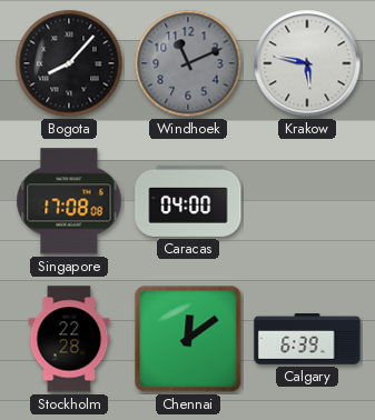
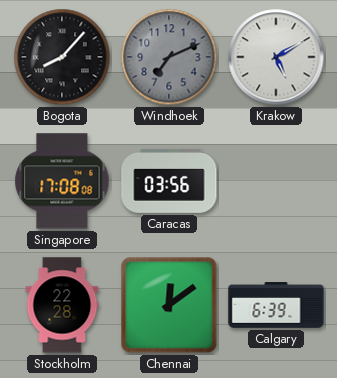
Windhoek: 11:11 -> 7:11
Krakow: 5:47 -> 5:10
Caracas: 04:00 -> 03:56
